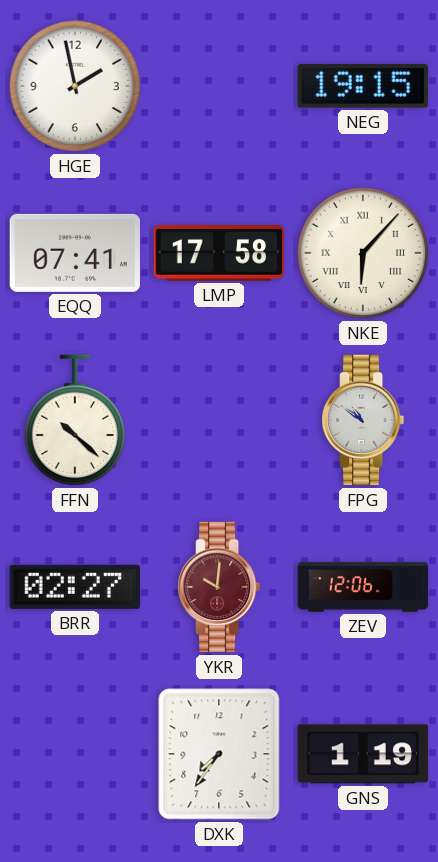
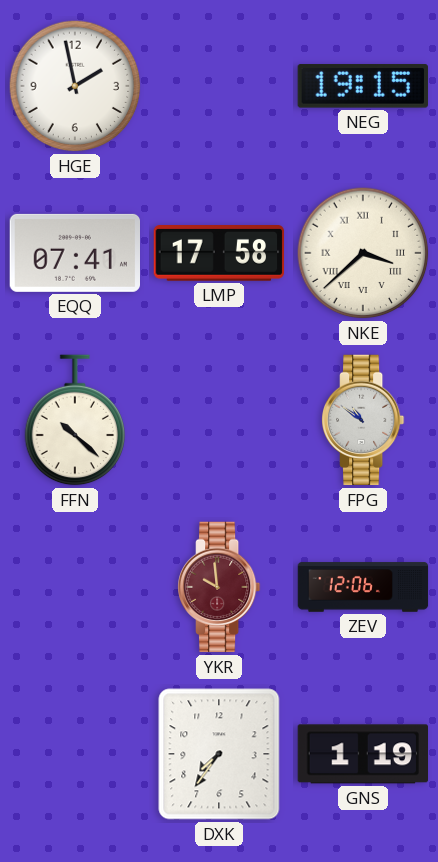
NKE: 6:07 -> 3:38
BRR: 02:27 -> none
YKR: 10:01 -> 9:59
